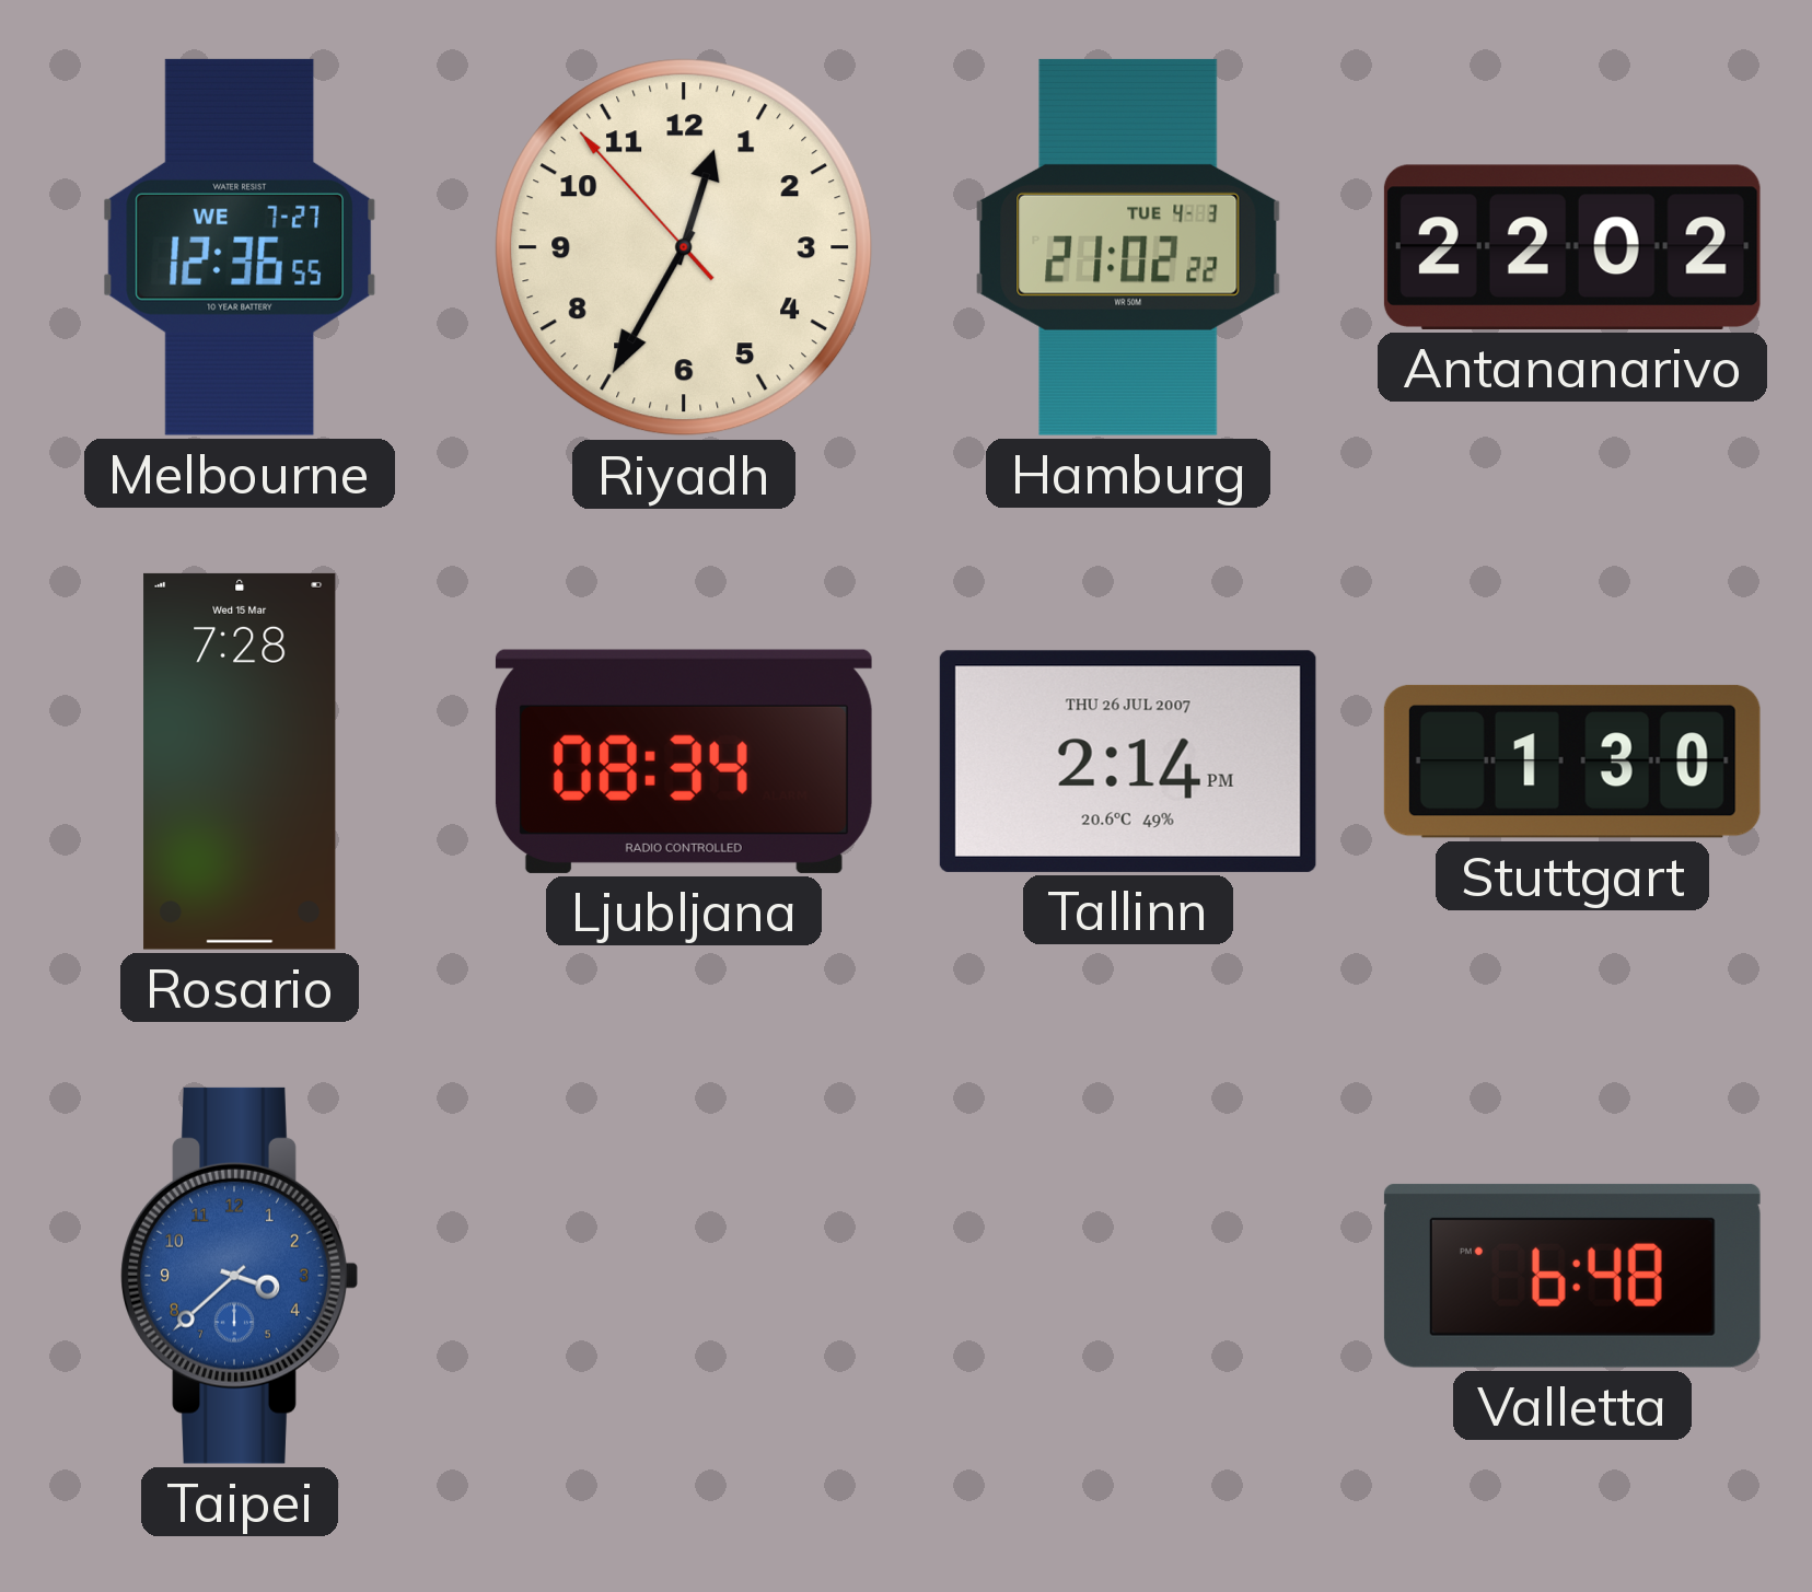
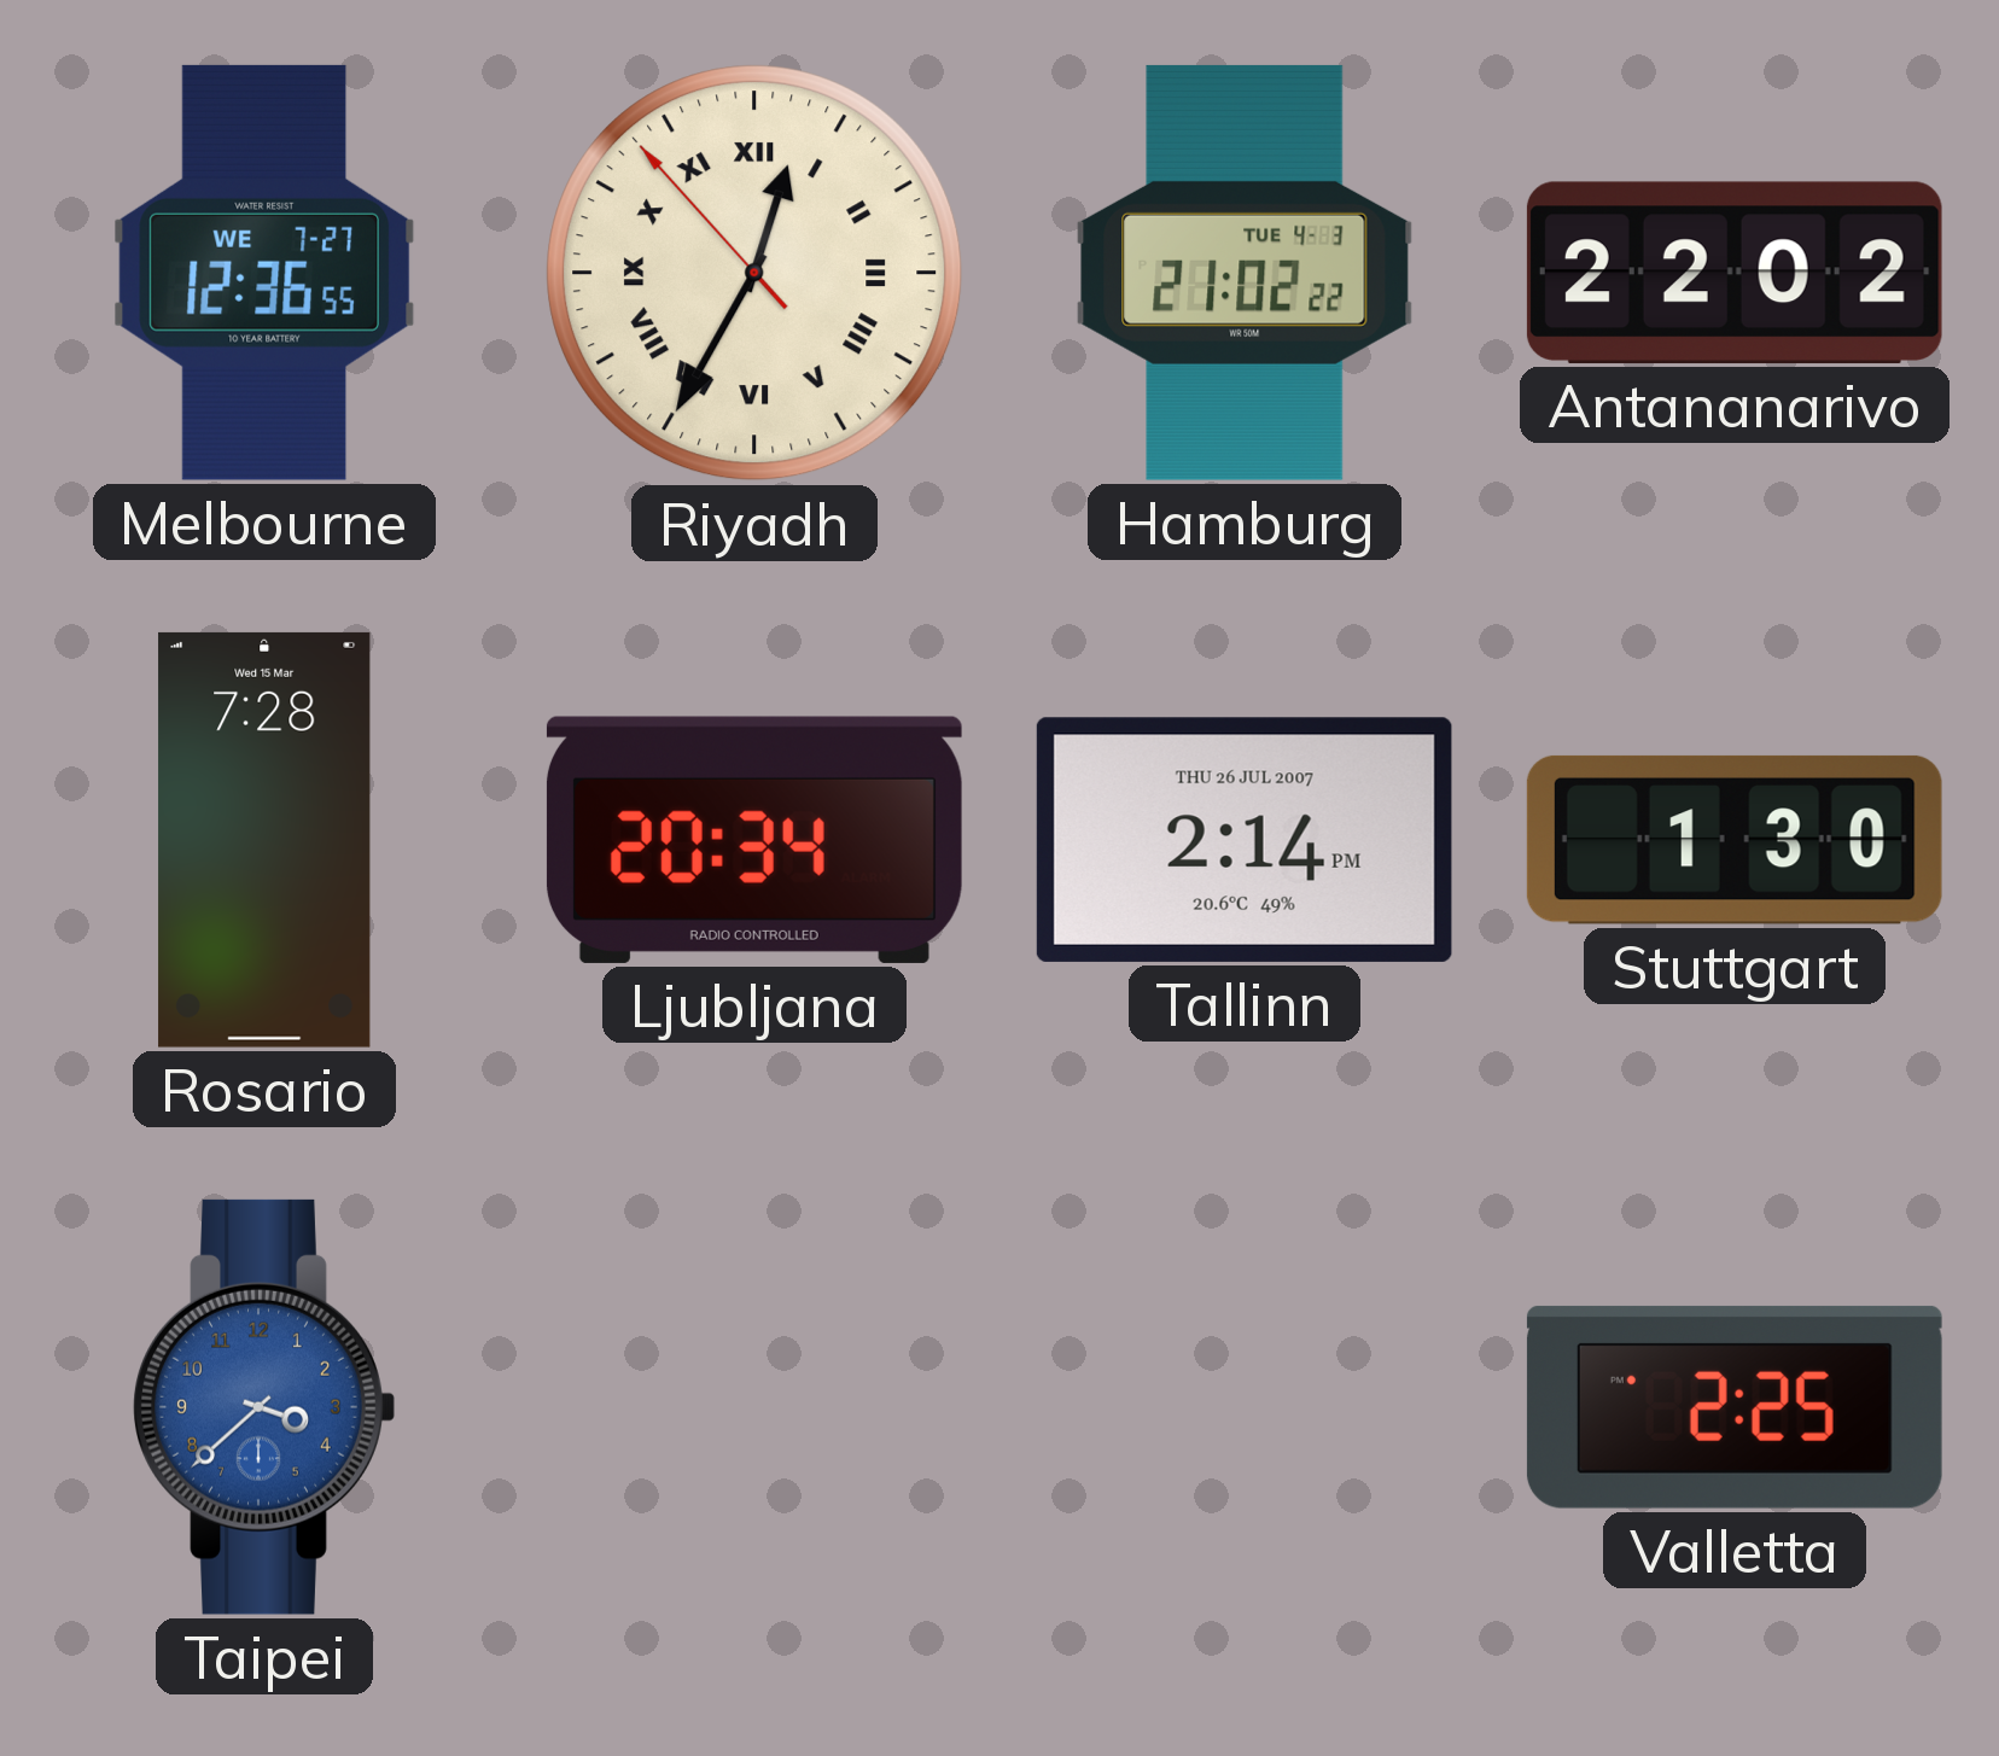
Riyadh numerals: Arabic -> Roman
Ljubljana: 08:34 -> 20:34
Valletta: 6:48 -> 2:25
